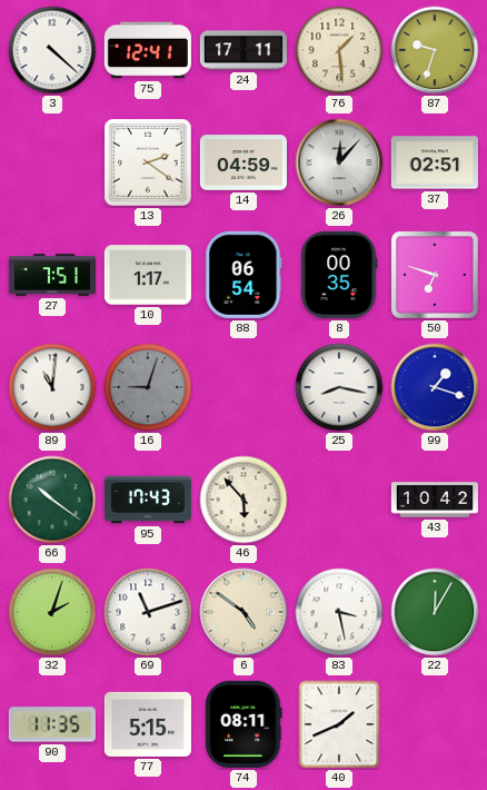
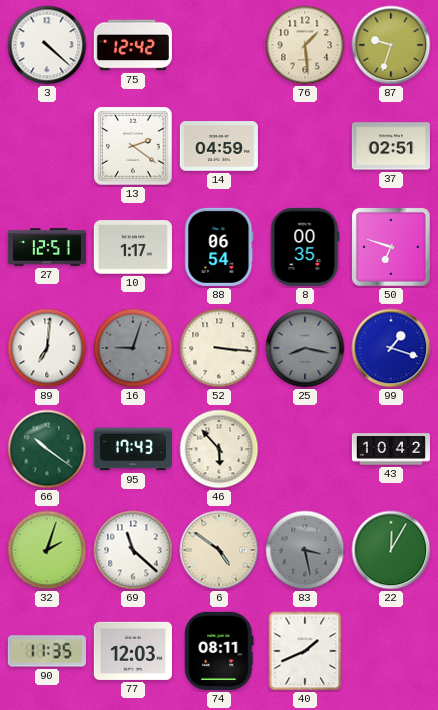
75: 12:41 -> 12:42
24: 17:11 -> none
26: 12:07 -> none
27: 7:51 -> 12:51
89: 11:01 -> 7:01
52: none -> 3:16
25 dial: white -> grey
69: 11:12 -> 11:22
83 dial: white -> grey
77: 5:15 -> 12:03
